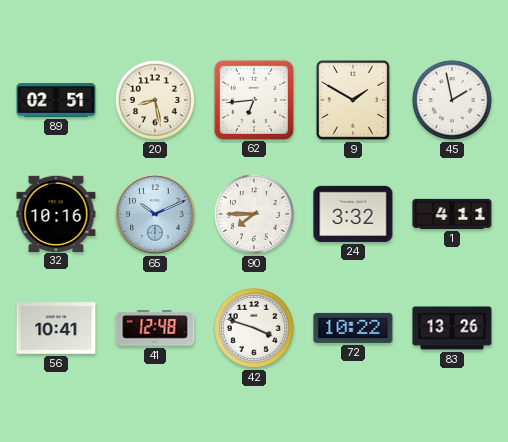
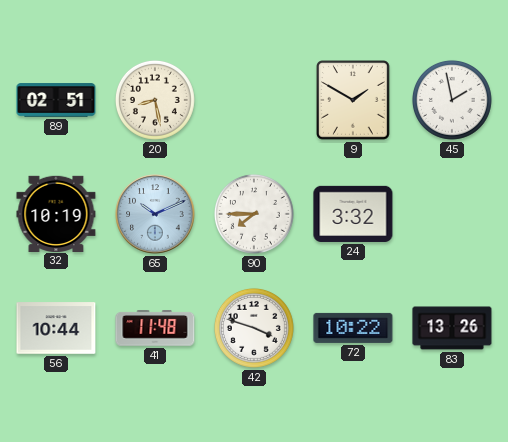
62: 6:44 -> none
32: 10:16 -> 10:19
1: 4:11 -> none
56: 10:41 -> 10:44
41: 12:48 -> 11:48
